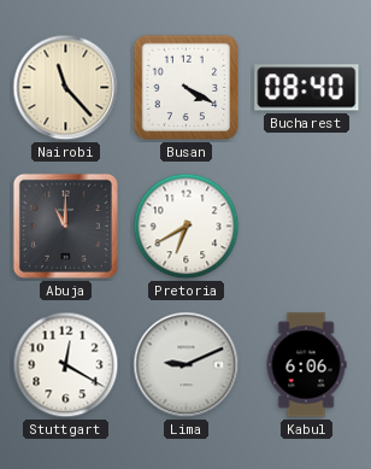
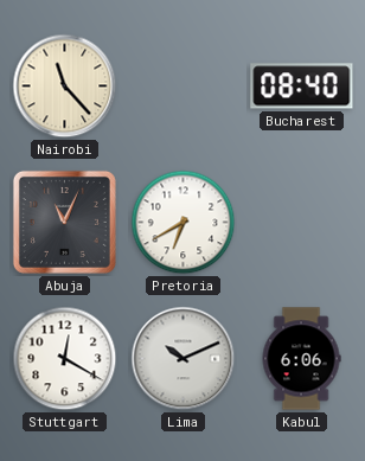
Busan: 4:20 -> none
Abuja: 11:00 -> 11:04
Lima: 9:11 -> 10:11
